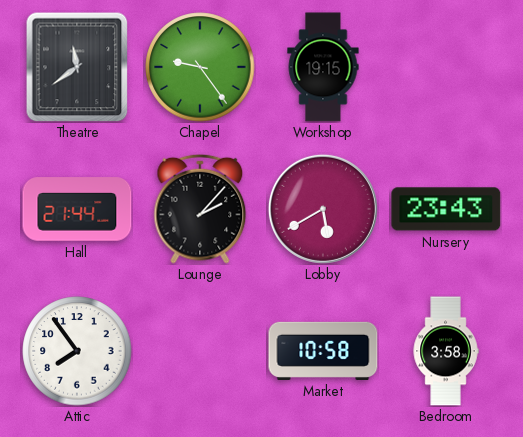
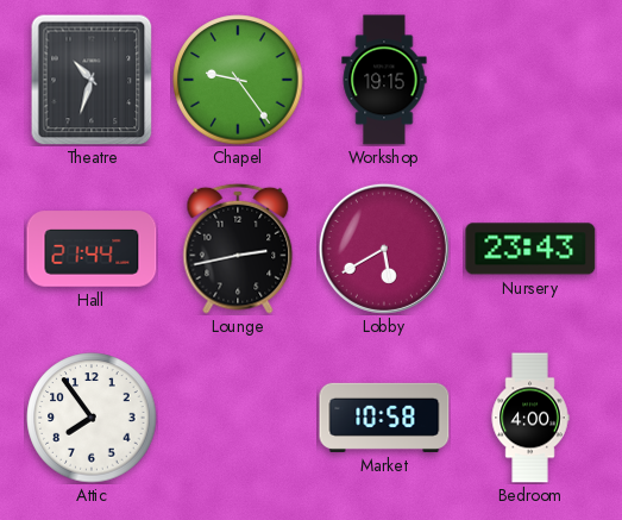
Theatre: 11:39 -> 10:33
Lounge: 2:07 -> 2:43
Bedroom: 3:58 -> 4:00
